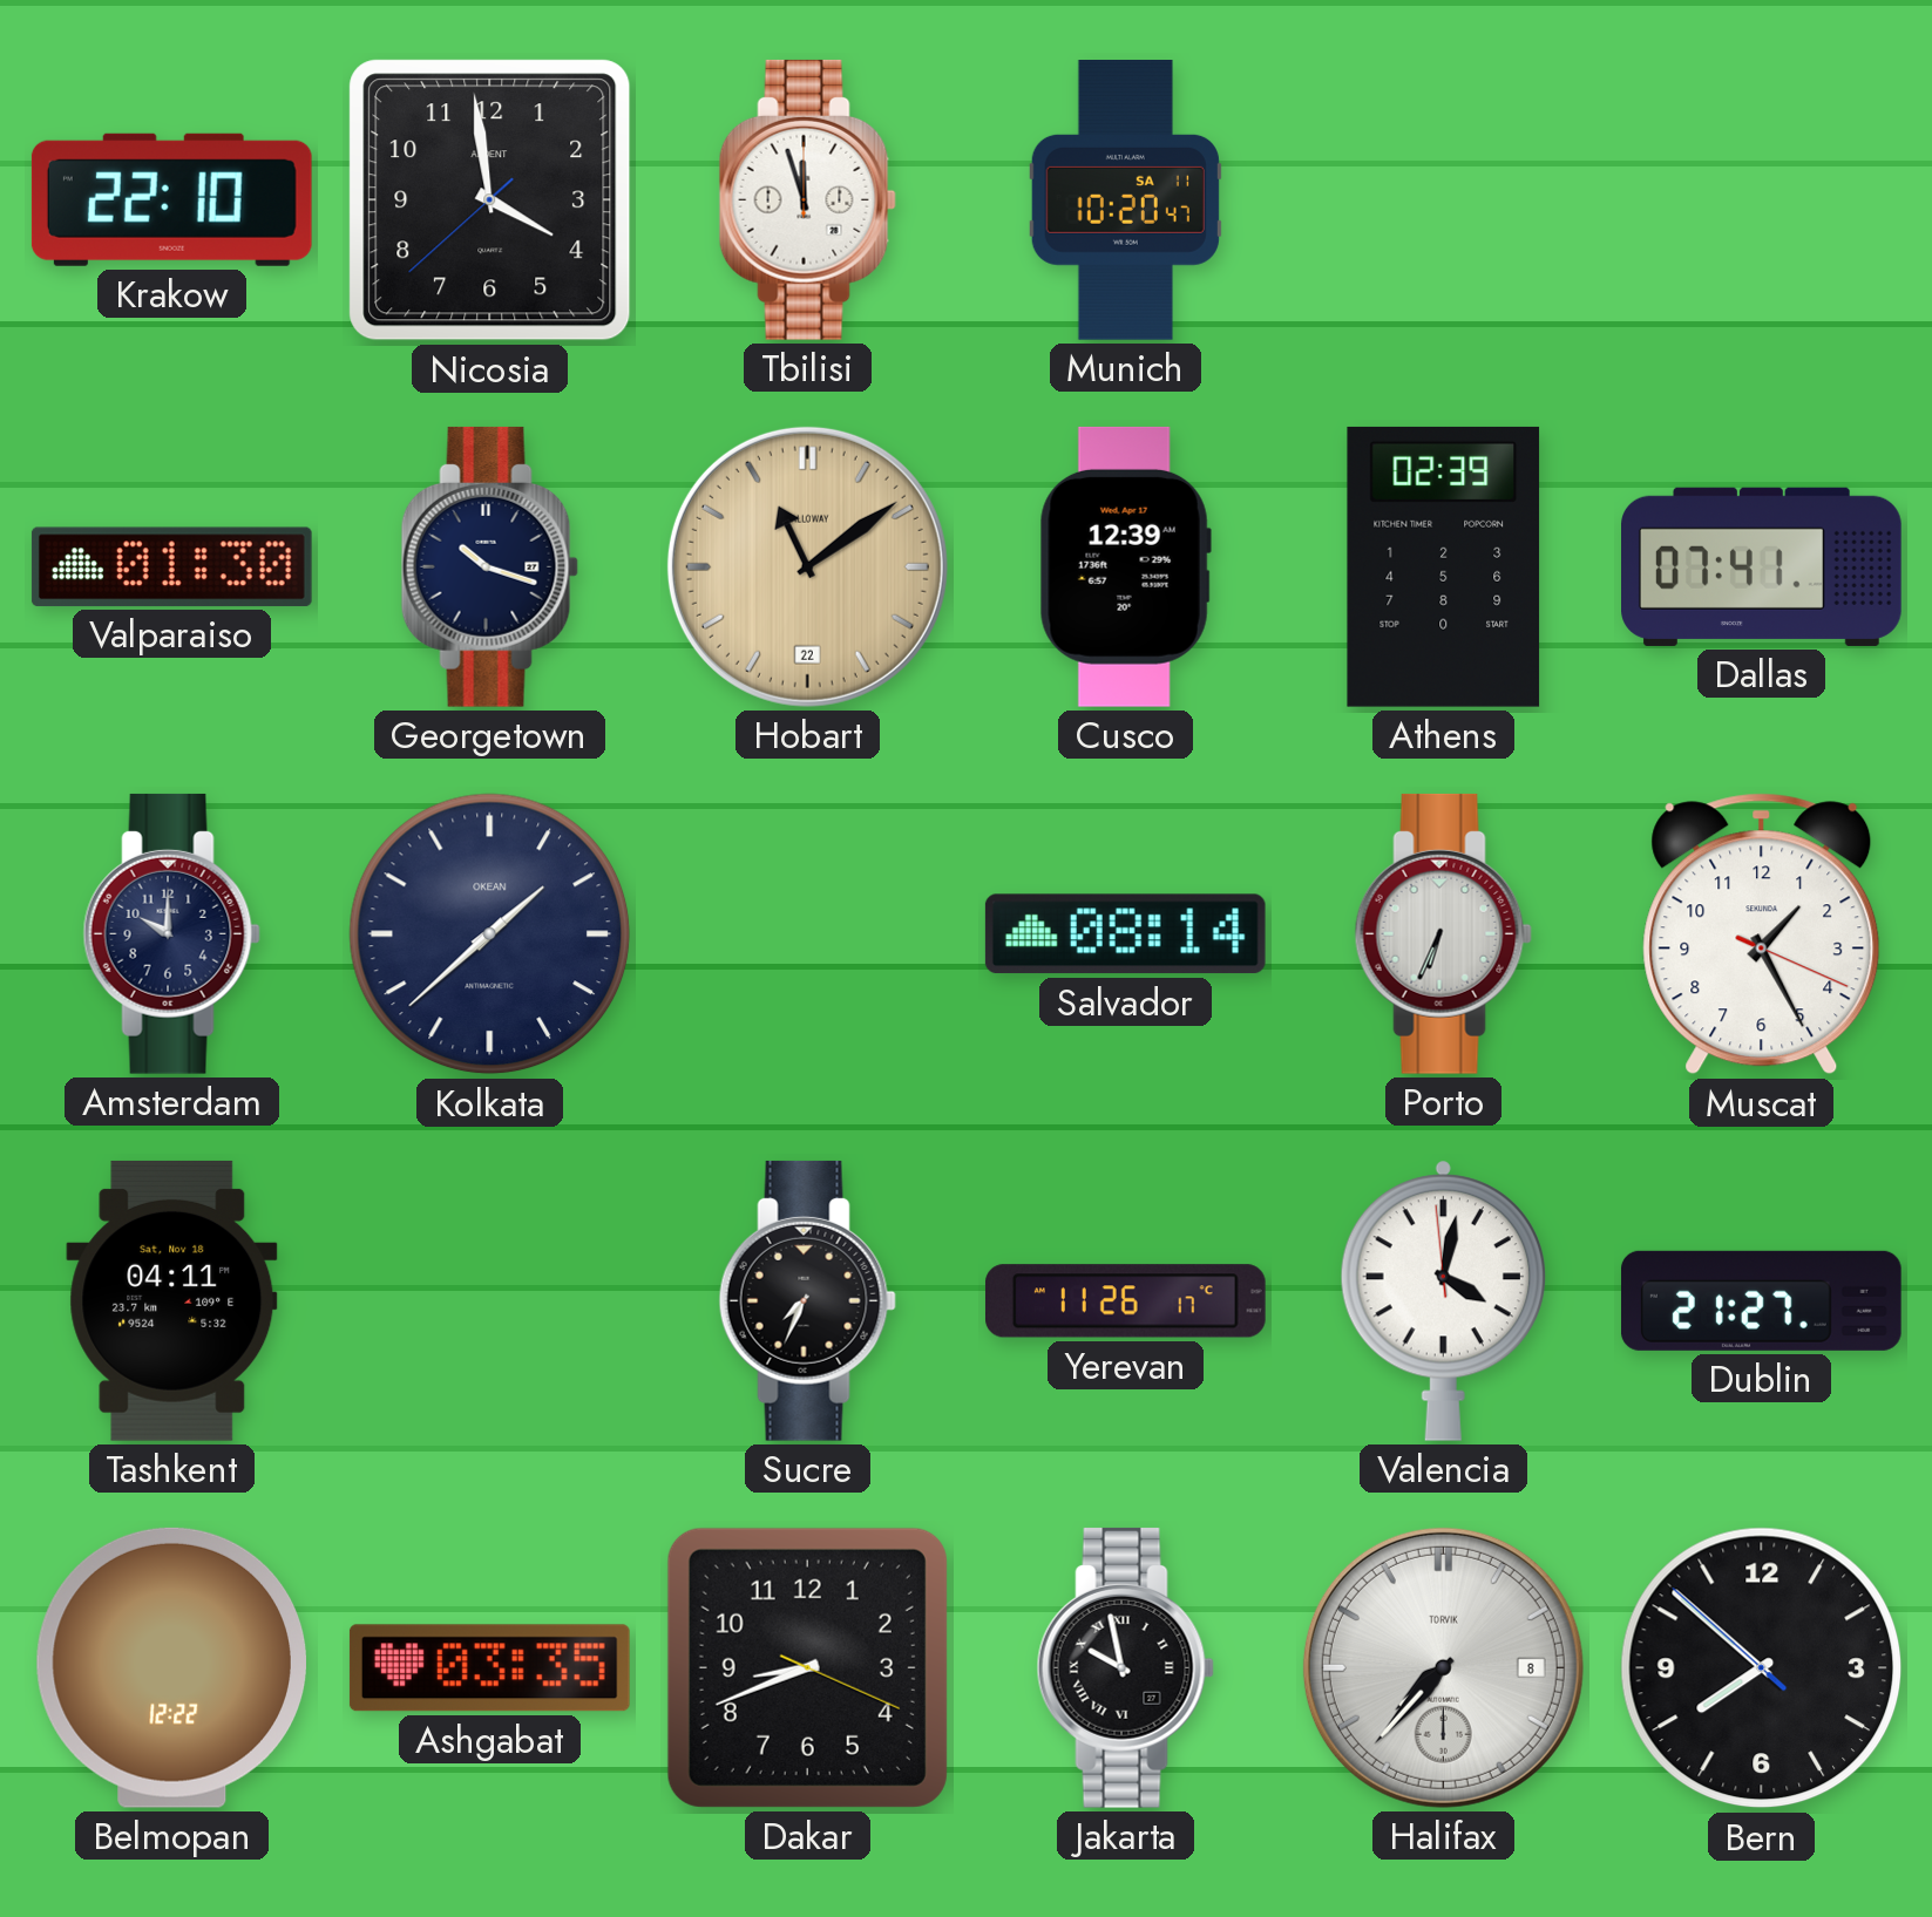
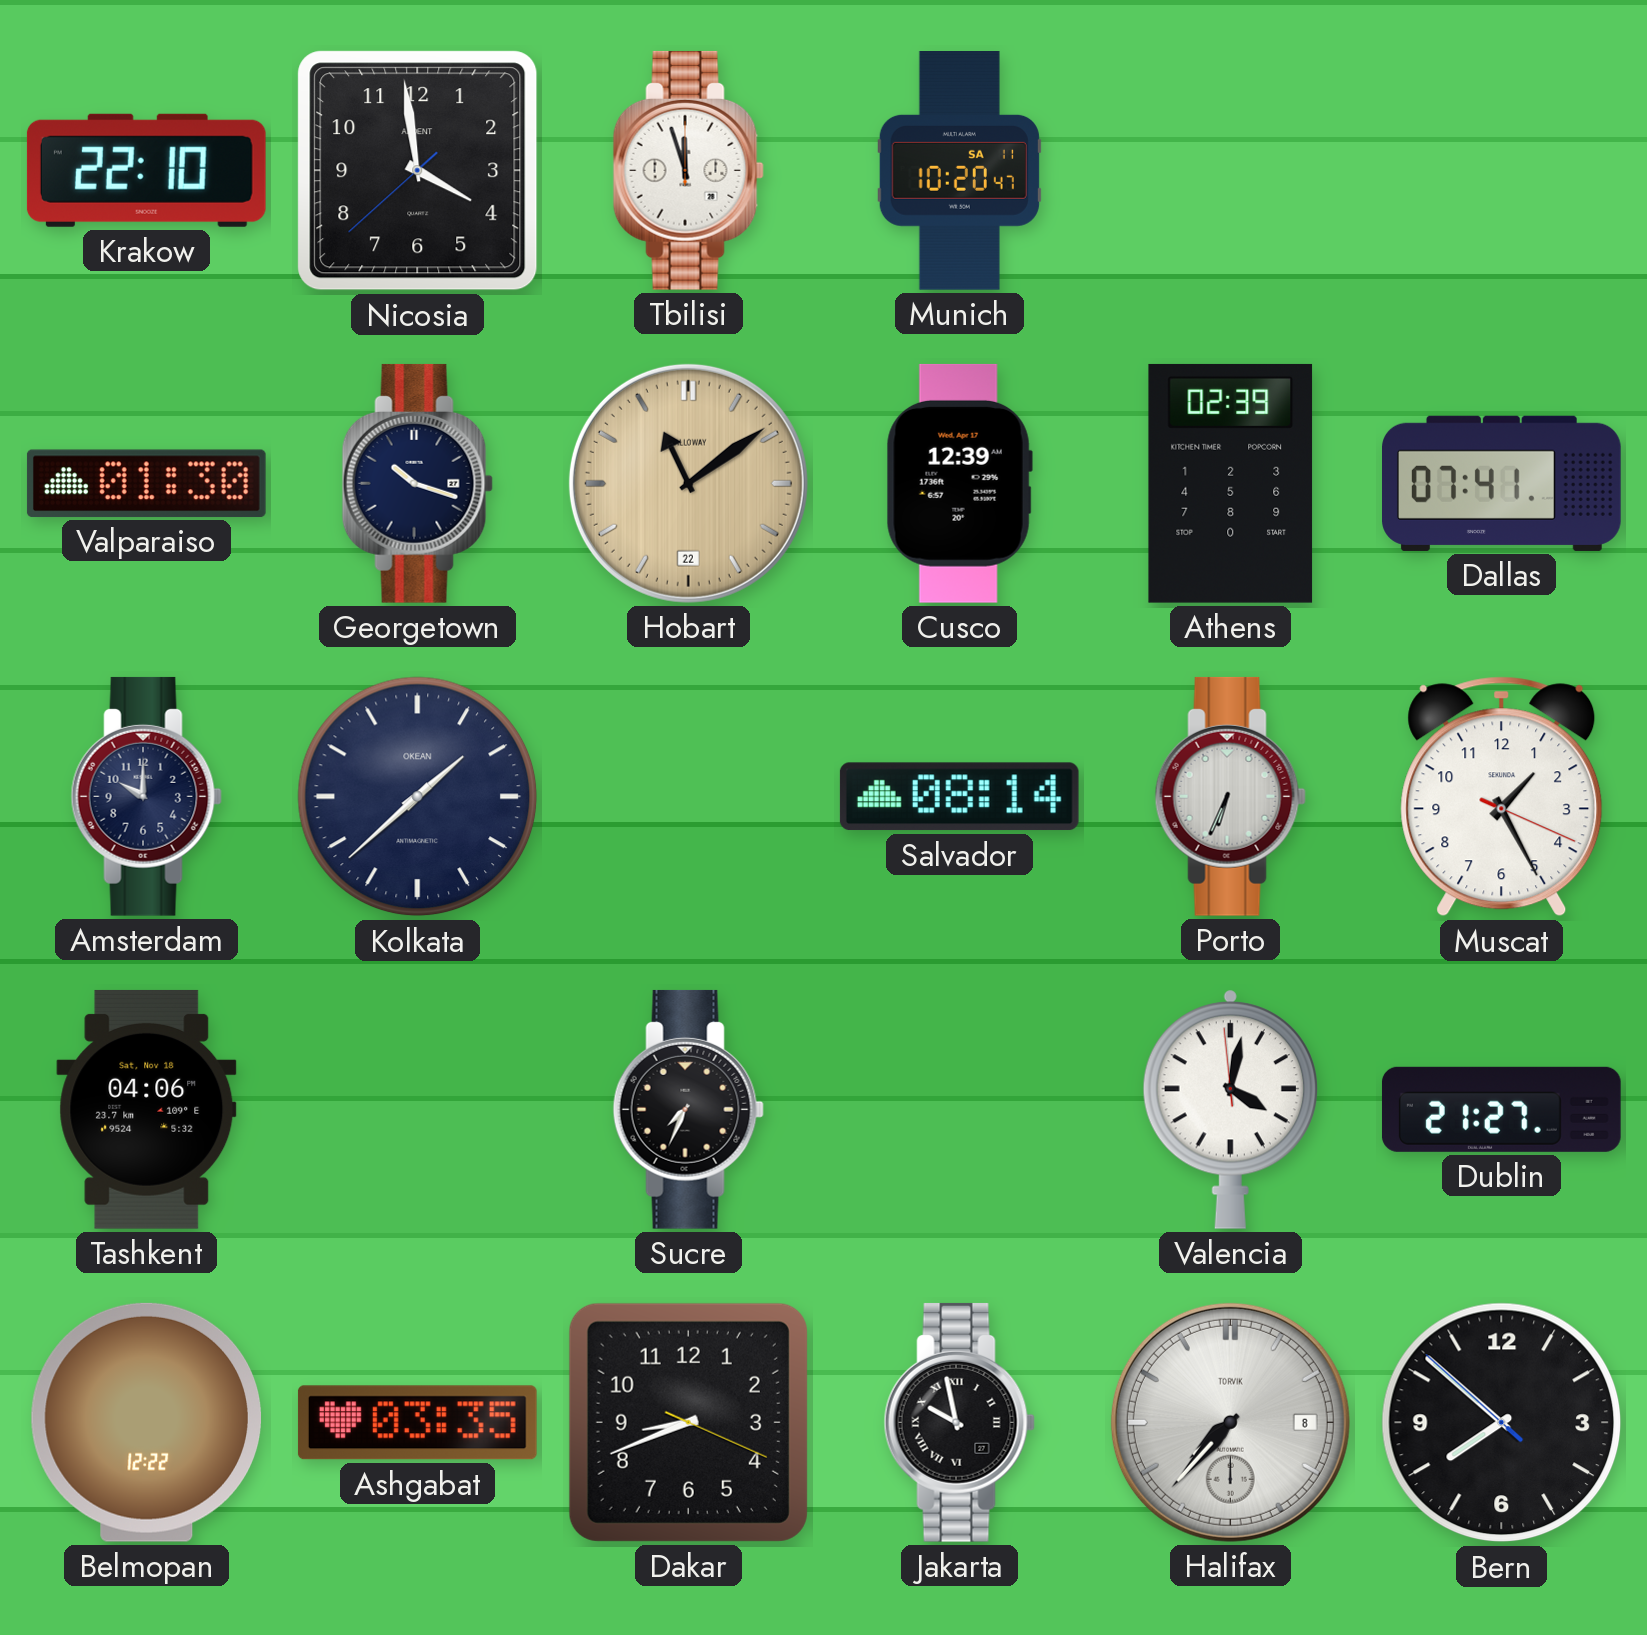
Tashkent: 04:11 -> 04:06
Yerevan: 11:26 -> none
